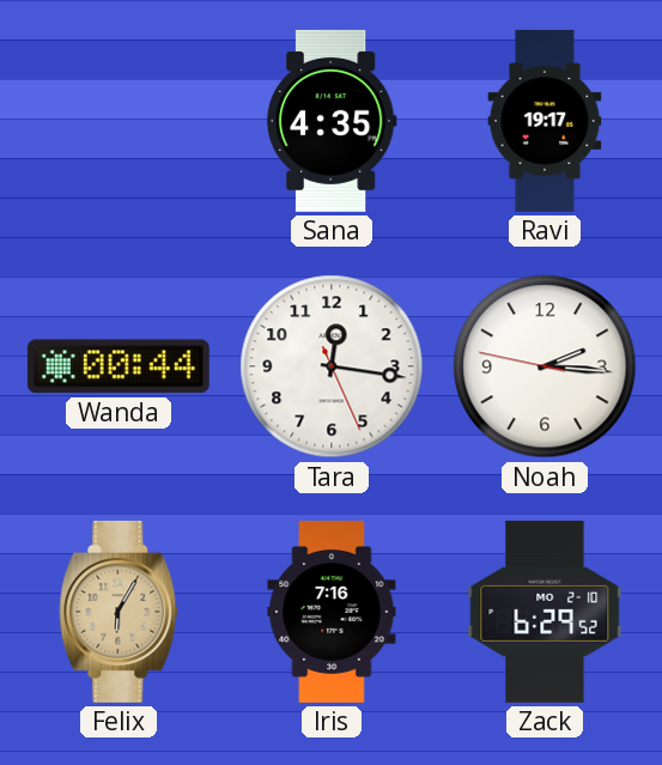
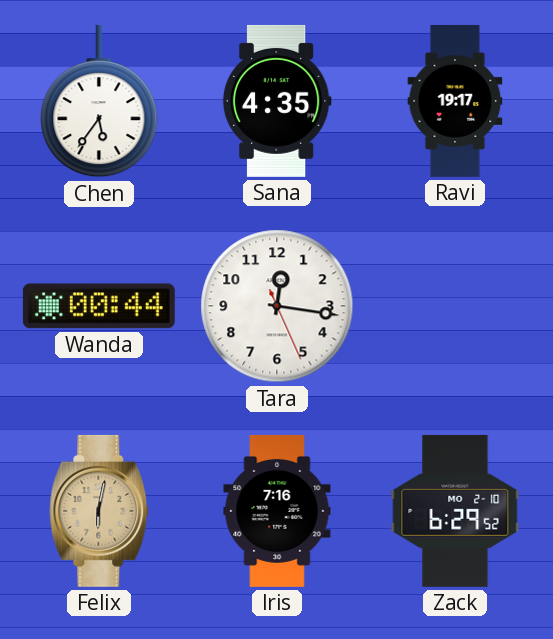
Chen: none -> 5:36
Noah: 2:15 -> none
Felix: 6:05 -> 6:02
